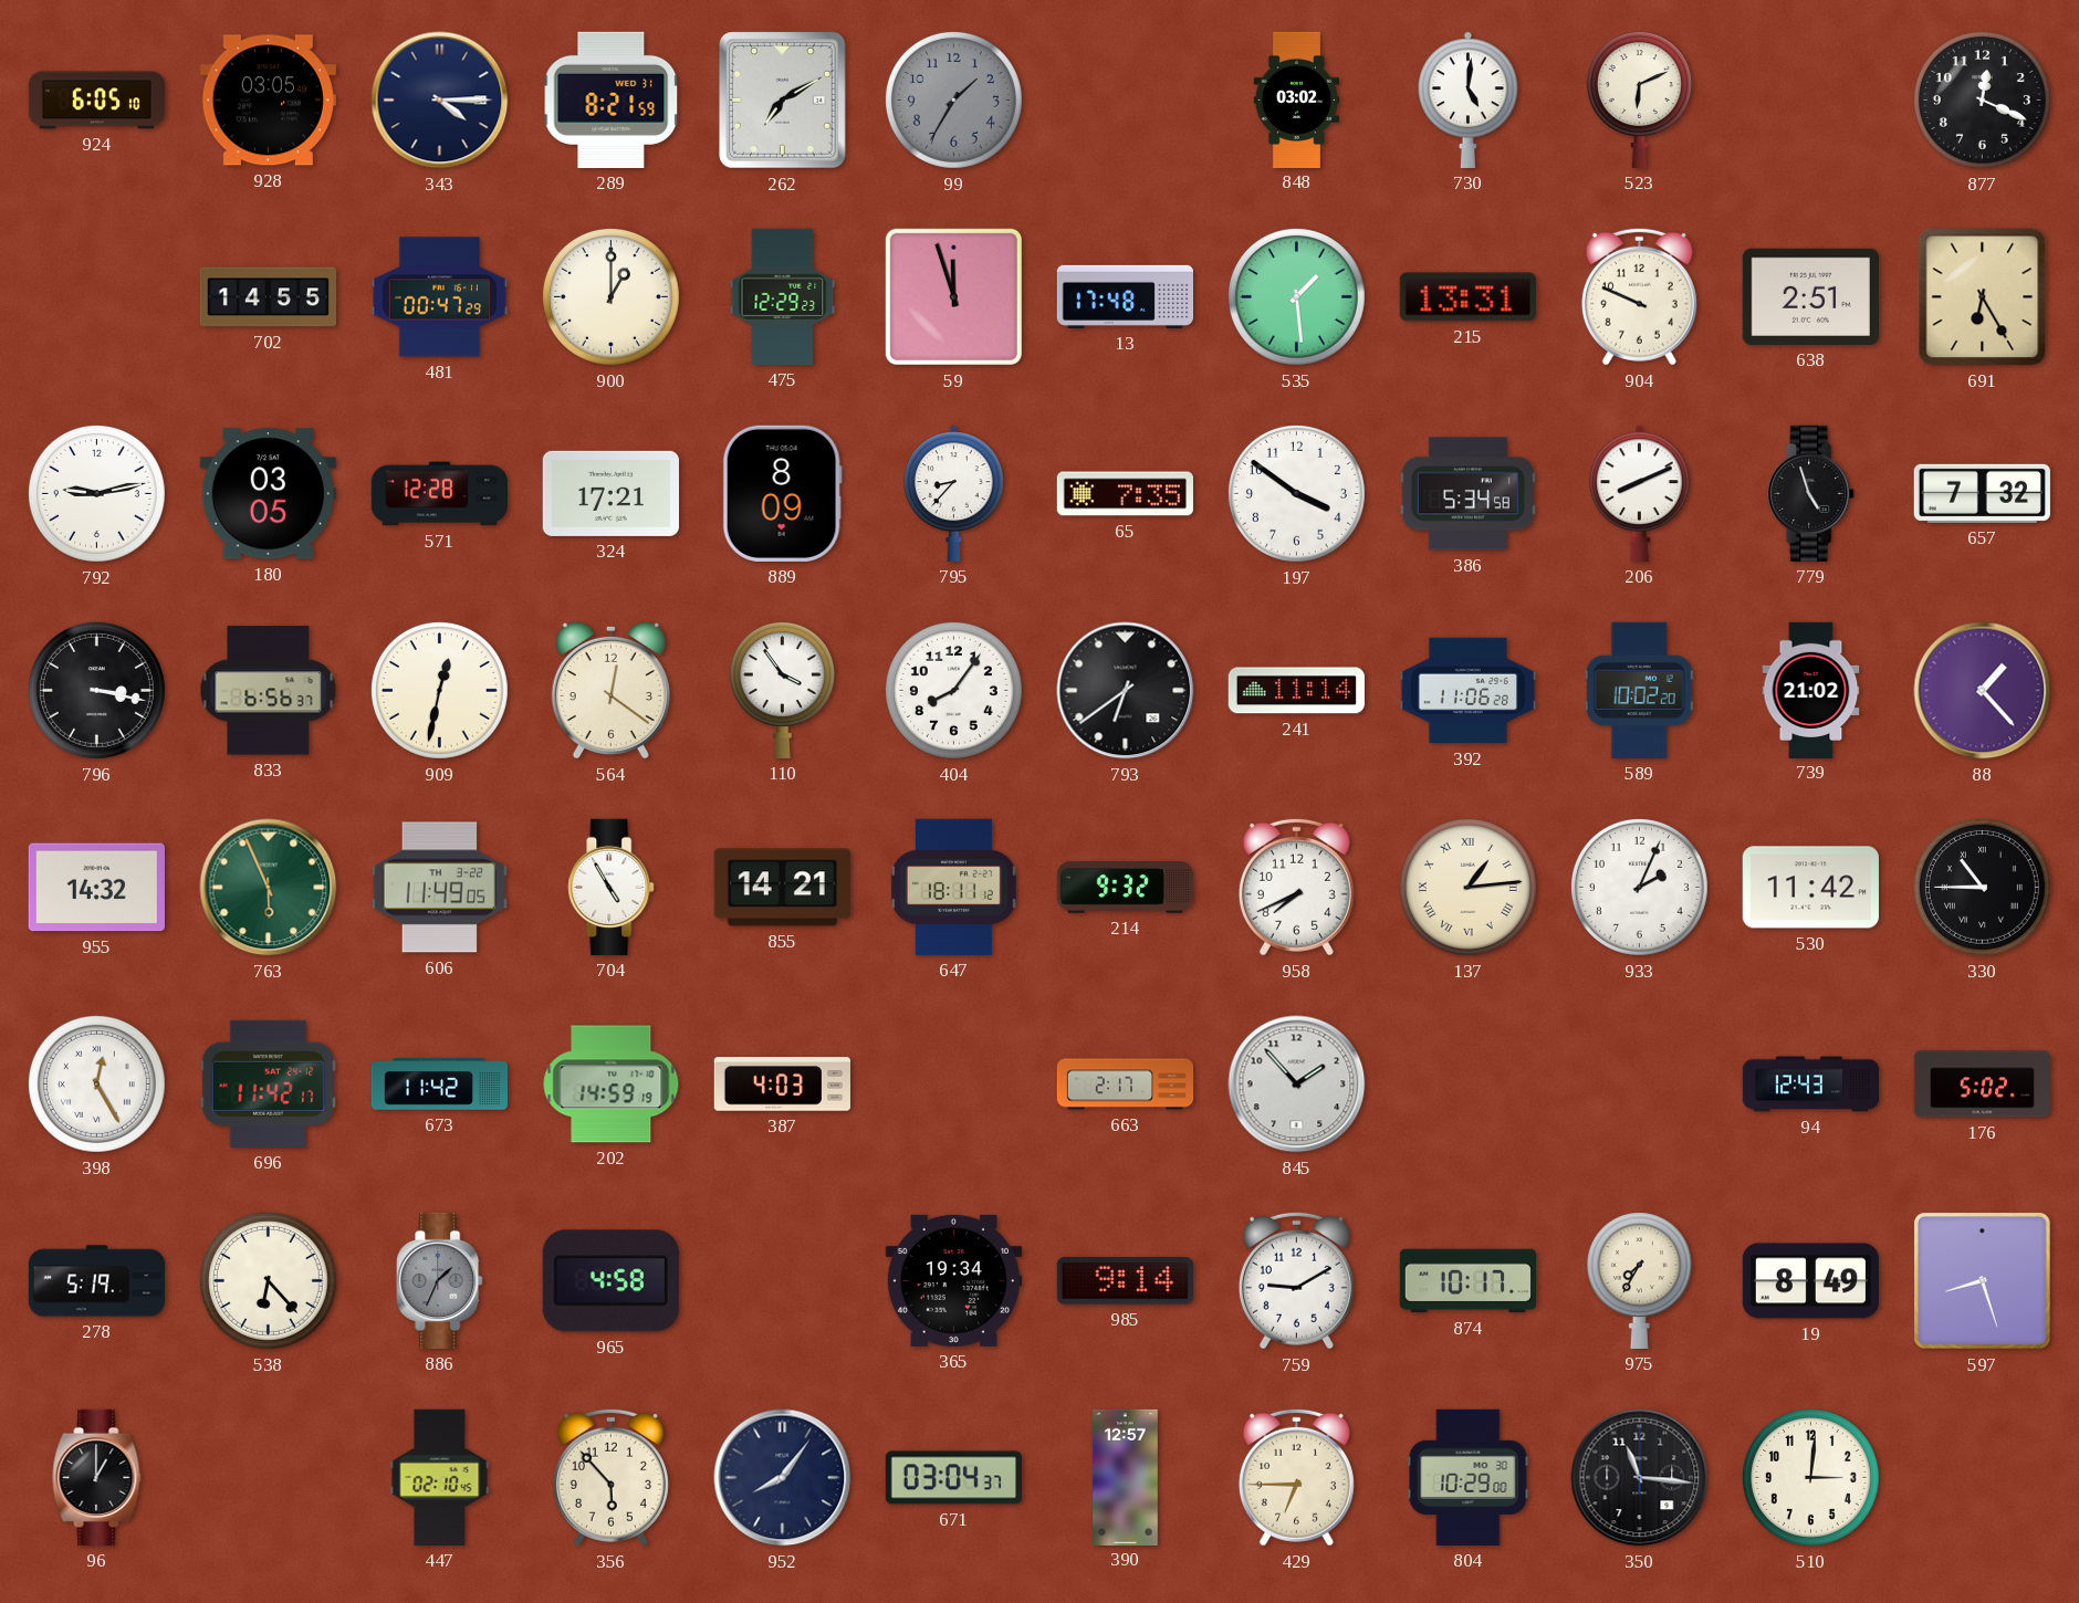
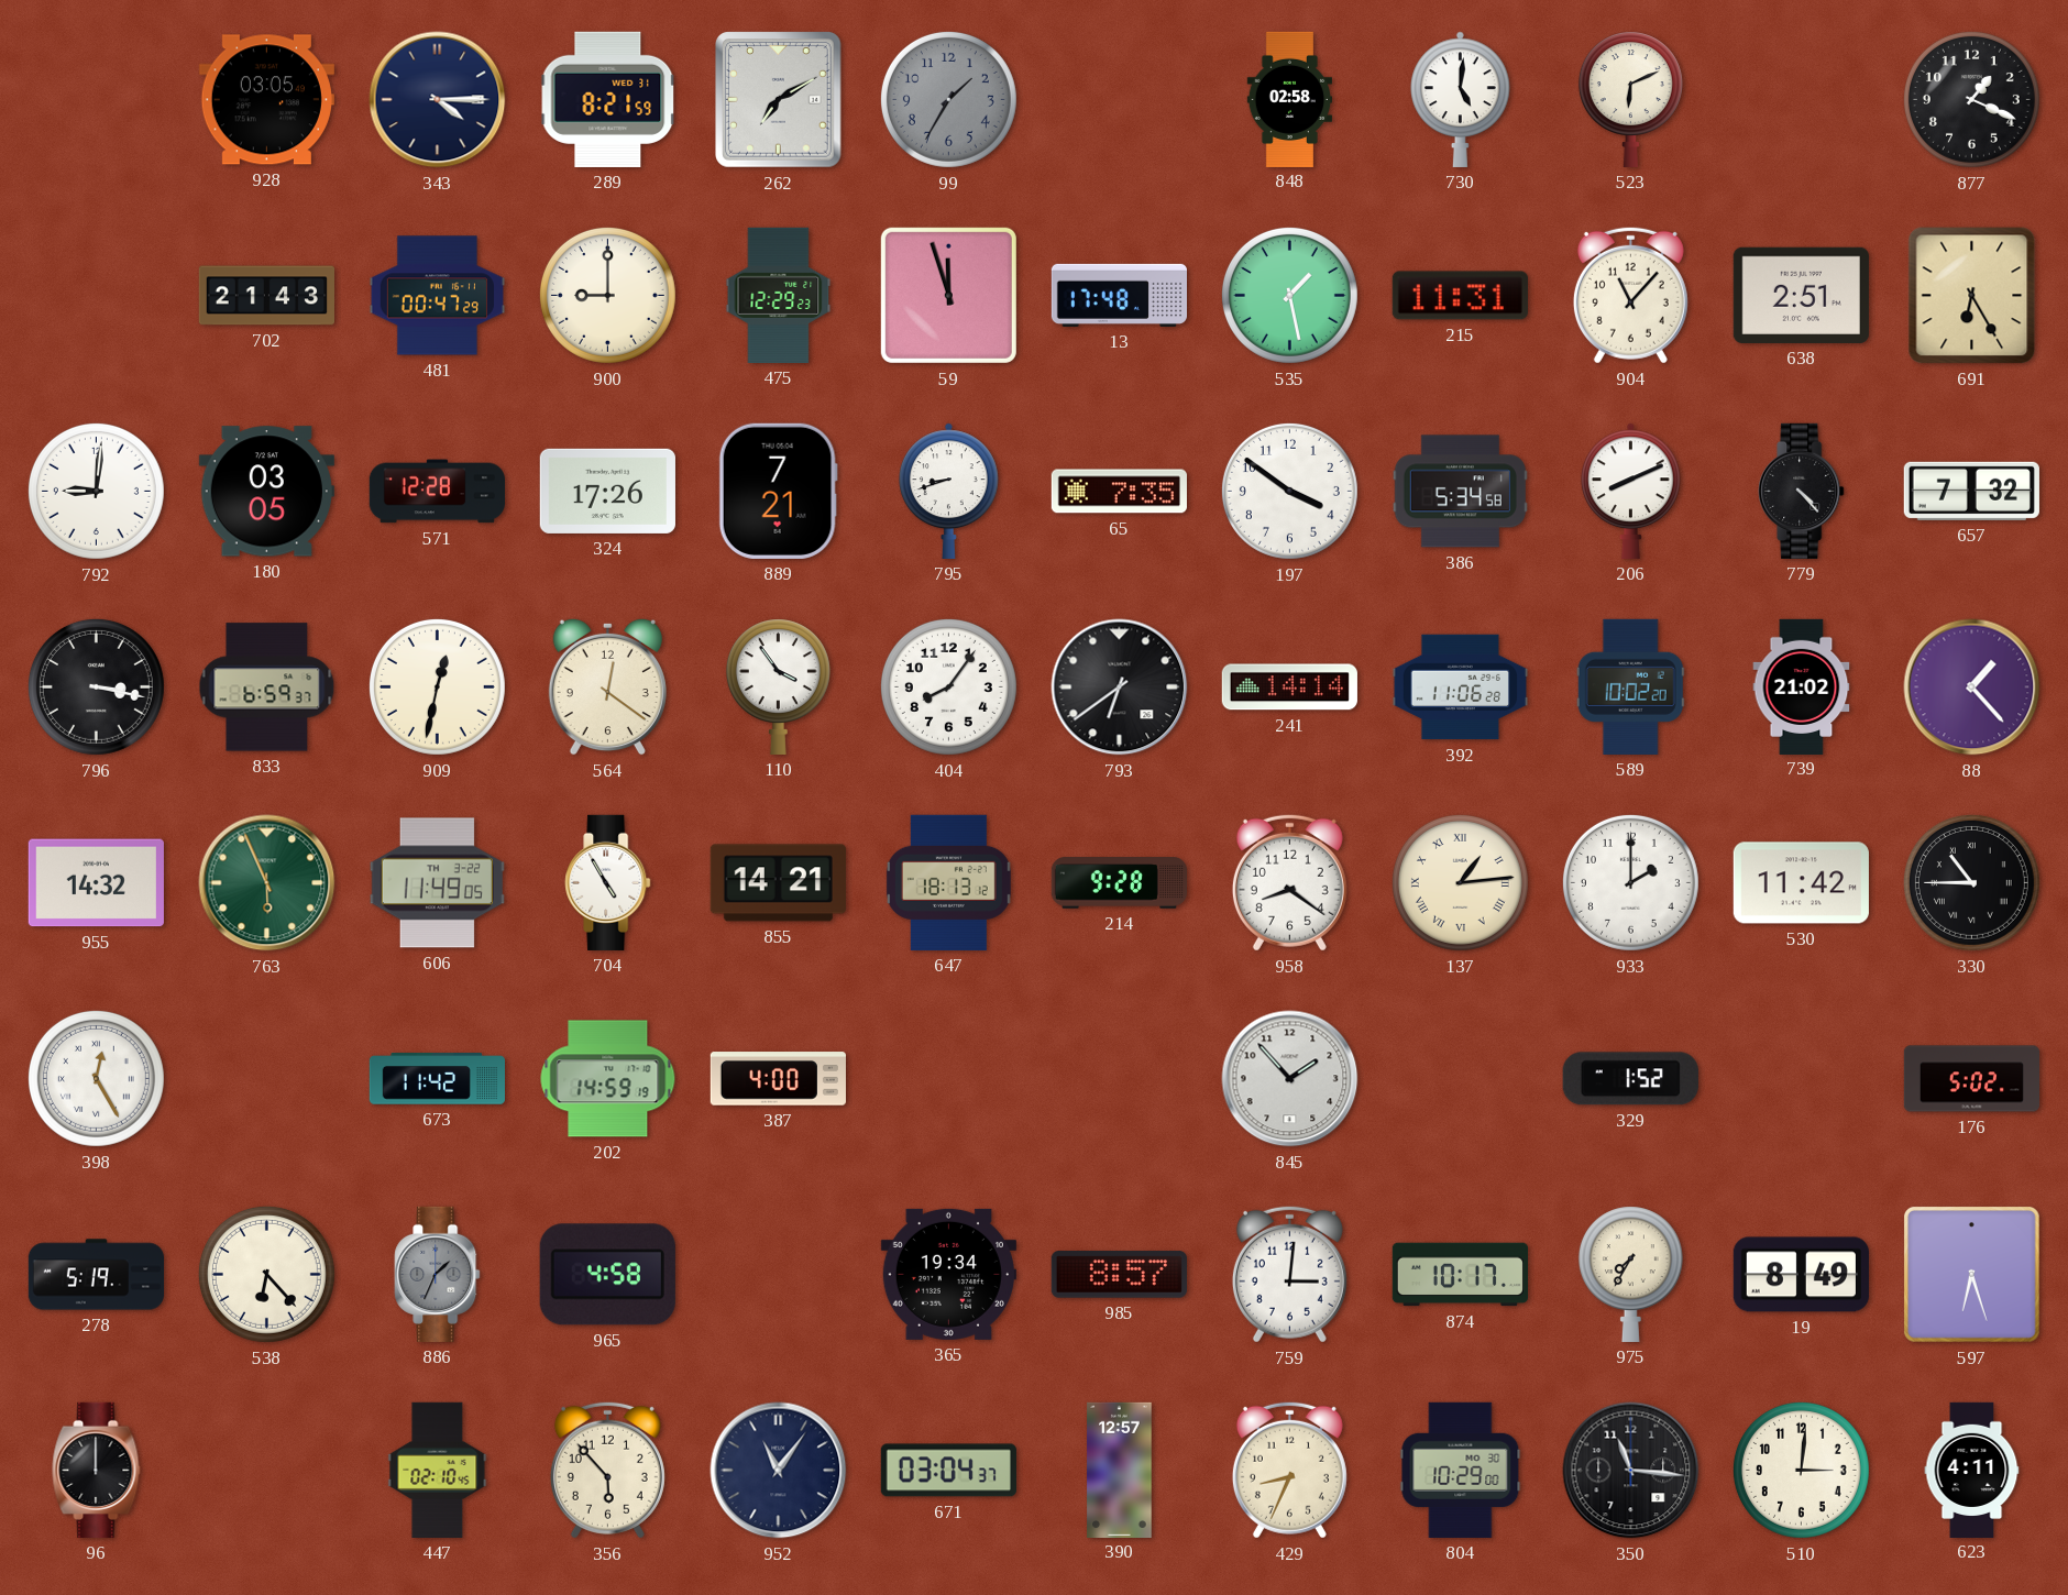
924: 6:05 -> none
848: 03:02 -> 02:58
877: 12:19 -> 1:19
702: 14:55 -> 21:43
900: 1:00 -> 9:00
535: 1:29 -> 1:28
215: 13:31 -> 11:31
904: 9:49 -> 11:07
792: 9:13 -> 9:01
324: 17:21 -> 17:26
889: 8:09 -> 7:21
795: 8:37 -> 8:42
779: 4:57 -> 4:23
833: 6:56 -> 6:59
241: 11:14 -> 14:14
647: 18:11 -> 18:13
214: 9:32 -> 9:28
958: 7:41 -> 8:21
933: 2:04 -> 2:00
696: 11:42 -> none
387: 4:03 -> 4:00
663: 2:17 -> none
329: none -> 1:52
94: 12:43 -> none
985: 9:14 -> 8:57
759: 9:10 -> 3:01
597: 8:27 -> 6:27
96: 1:00 -> 12:00
952: 8:06 -> 11:06
429: 6:45 -> 8:34
623: none -> 4:11
